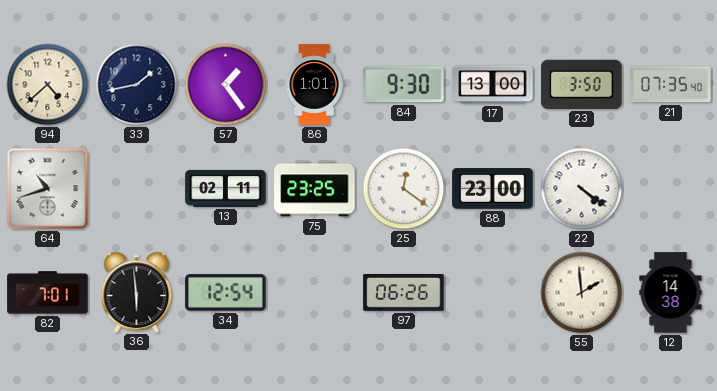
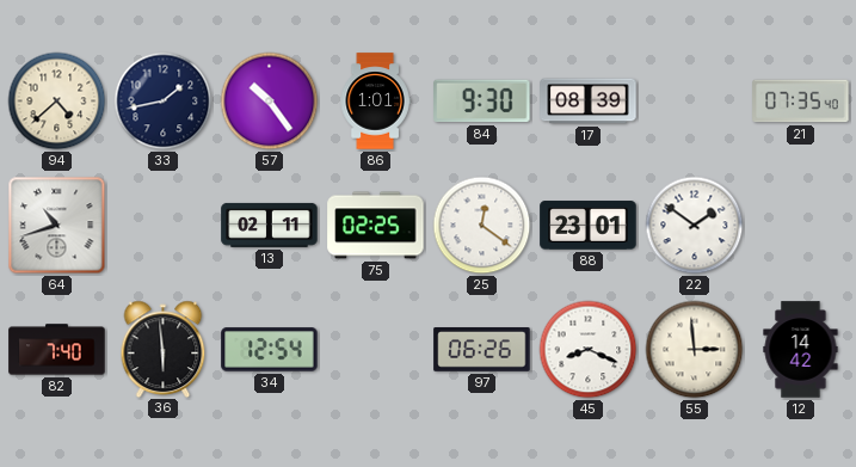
57: 1:24 -> 10:24
17: 13:00 -> 08:39
23: 3:50 -> none
75: 23:25 -> 02:25
88: 23:00 -> 23:01
22: 4:21 -> 1:51
82: 7:01 -> 7:40
45: none -> 8:19
55: 1:59 -> 2:59
12: 14:38 -> 14:42
